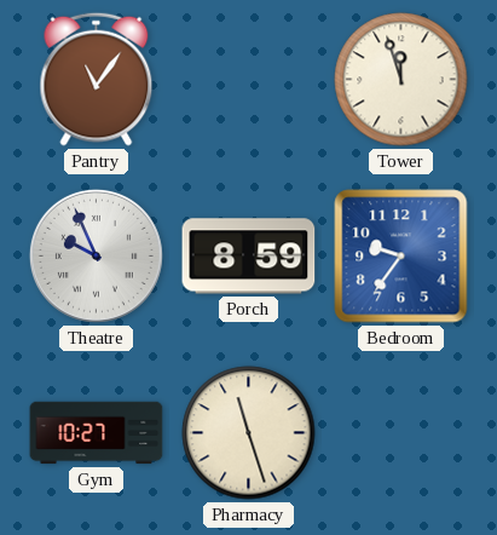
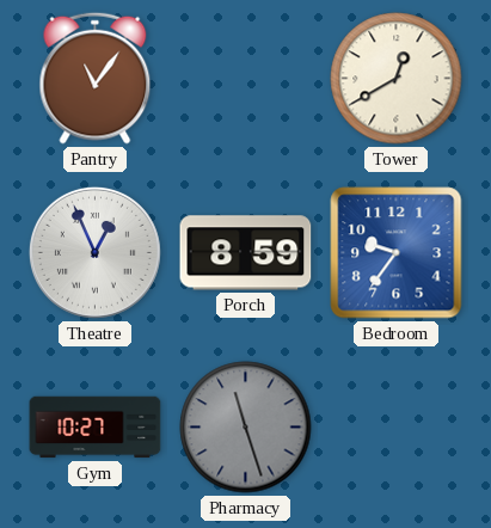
Tower: 11:57 -> 12:40
Theatre: 9:56 -> 12:56
Pharmacy dial: cream -> grey
